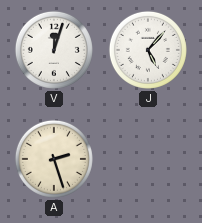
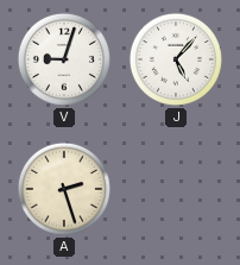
V: 12:03 -> 9:03
